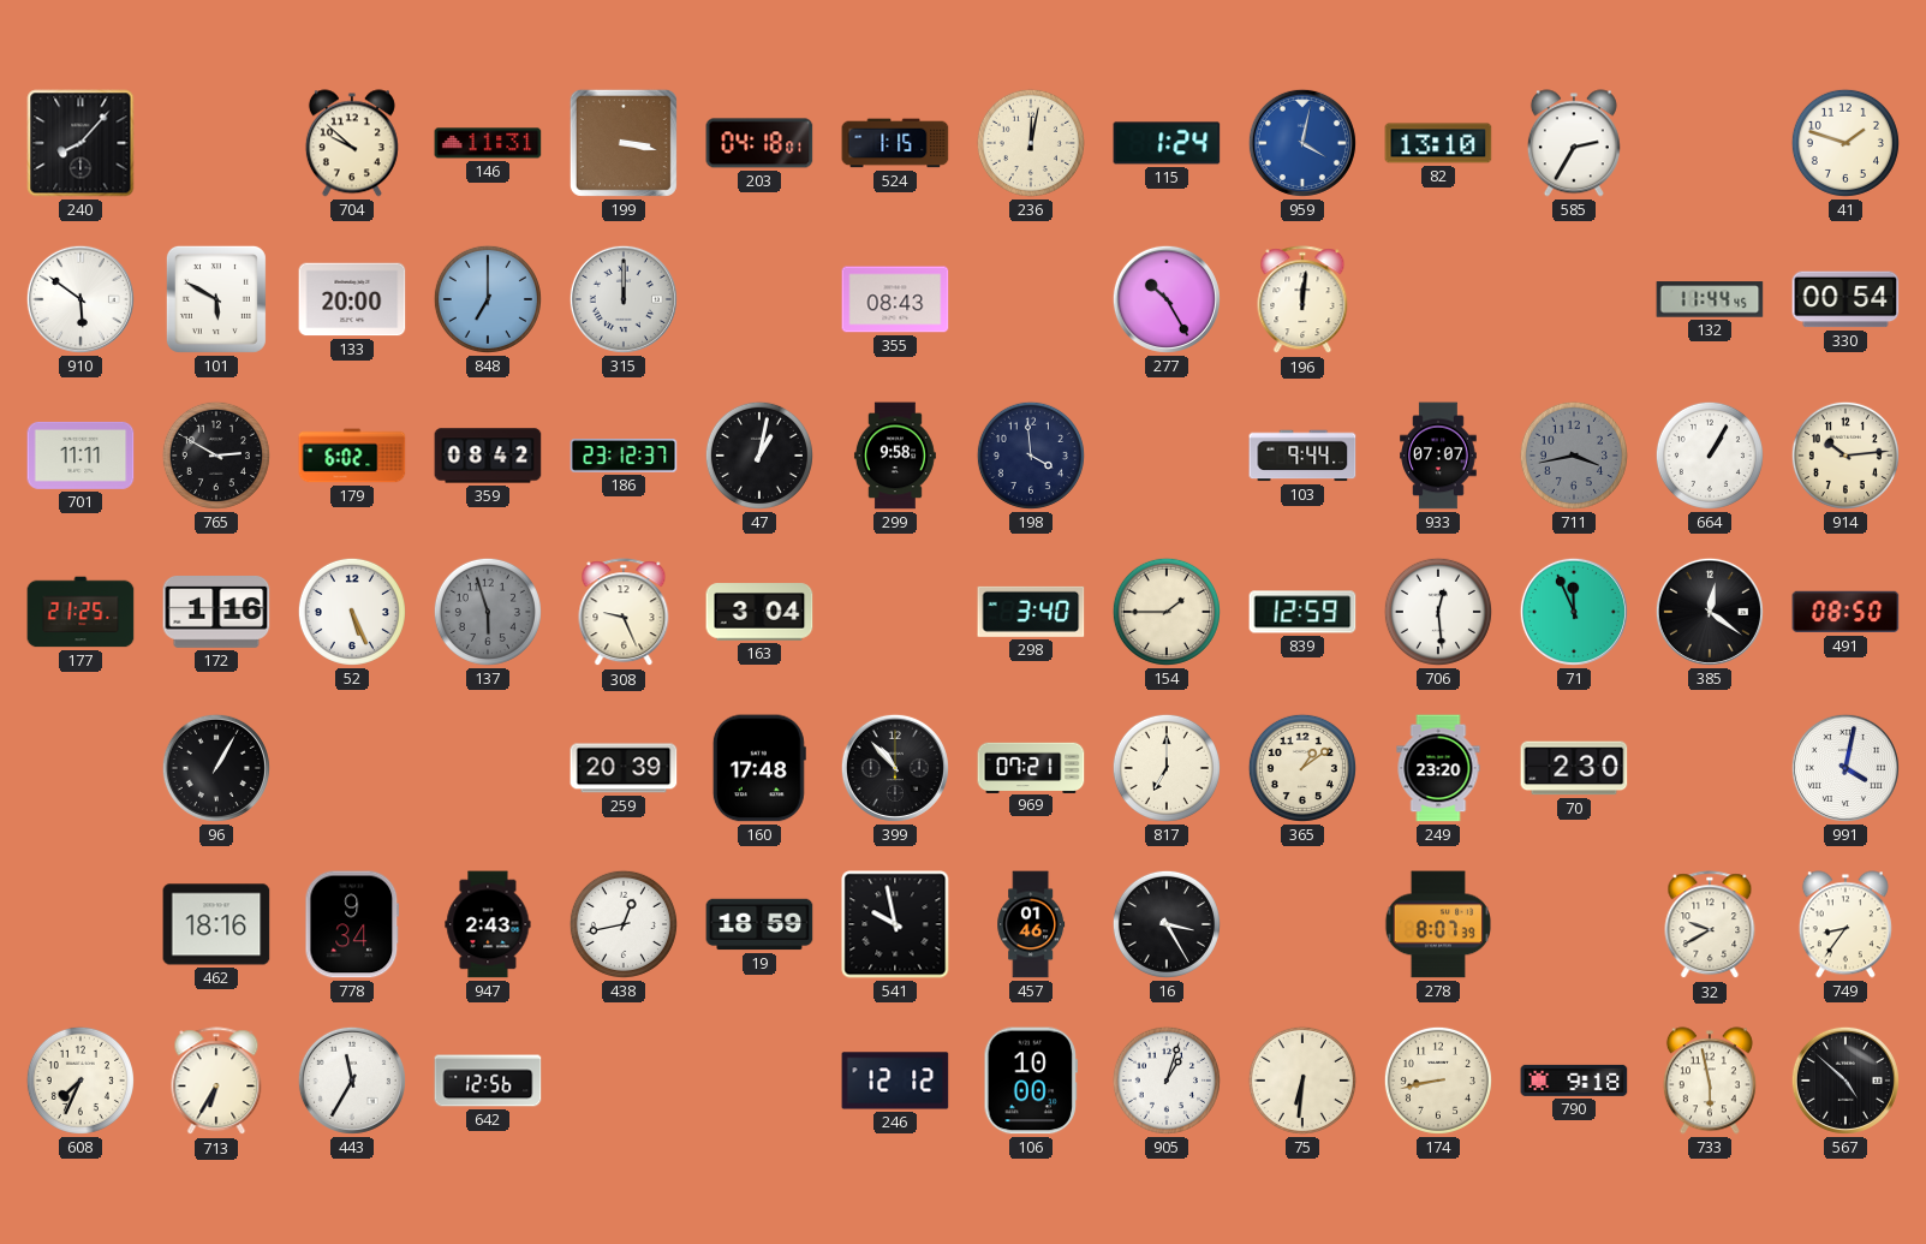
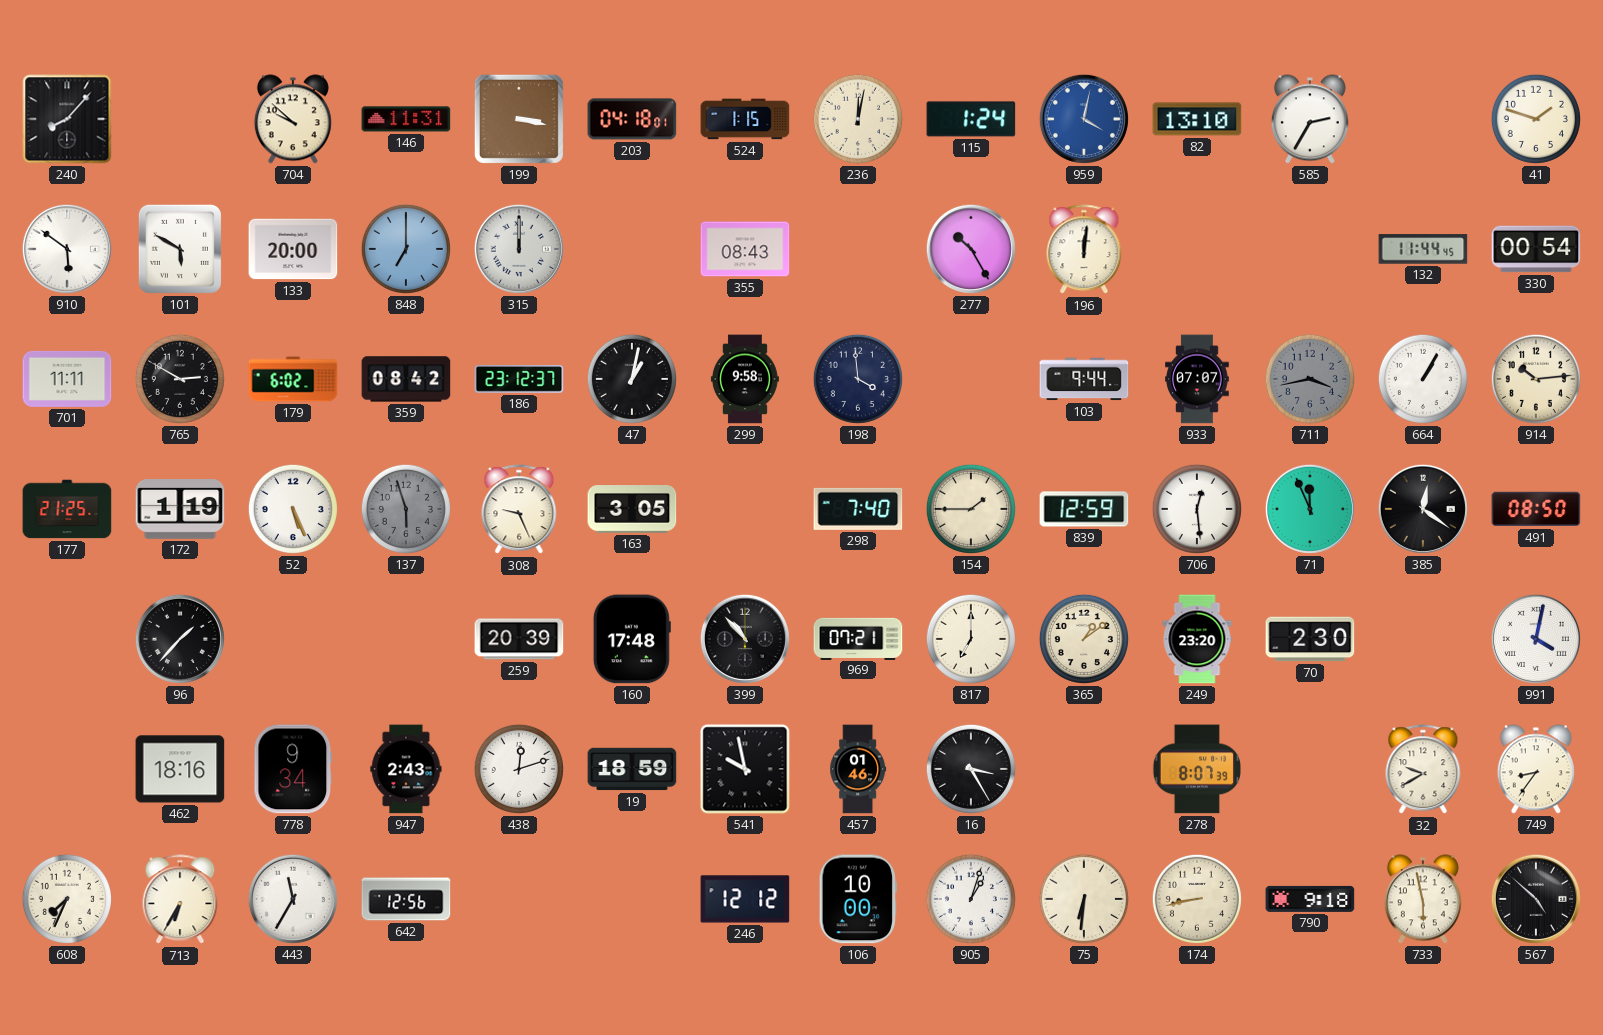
172: 1:16 -> 1:19
163: 3:04 -> 3:05
298: 3:40 -> 7:40
96: 1:05 -> 1:37
438: 12:43 -> 12:12
